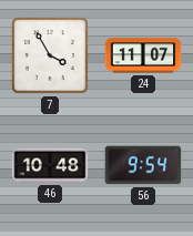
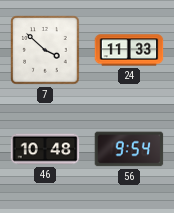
7: 3:55 -> 3:52
24: 11:07 -> 11:33
